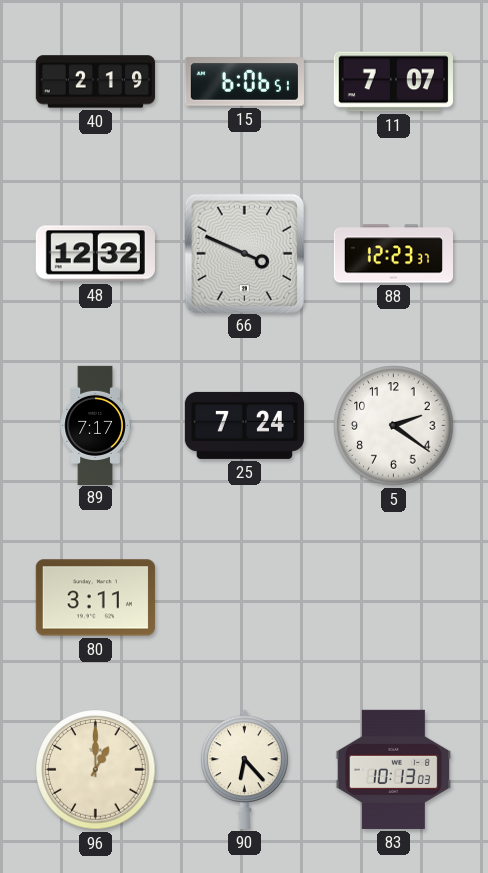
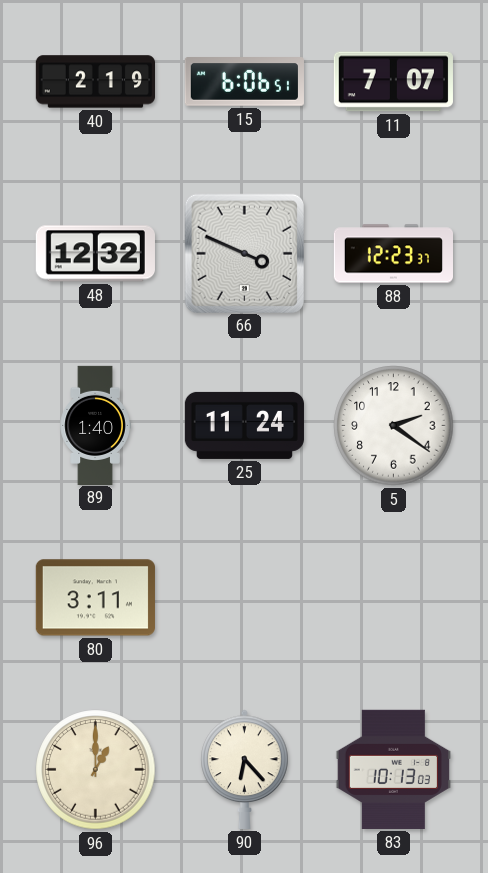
89: 7:17 -> 1:40
25: 7:24 -> 11:24
